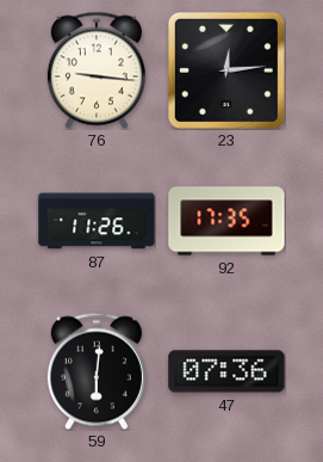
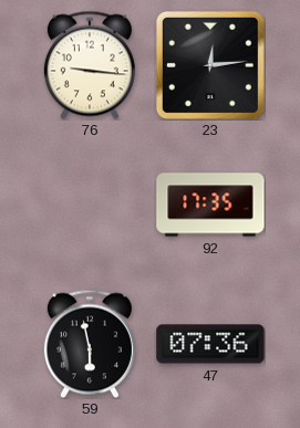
87: 11:26 -> none
59: 6:01 -> 5:58
